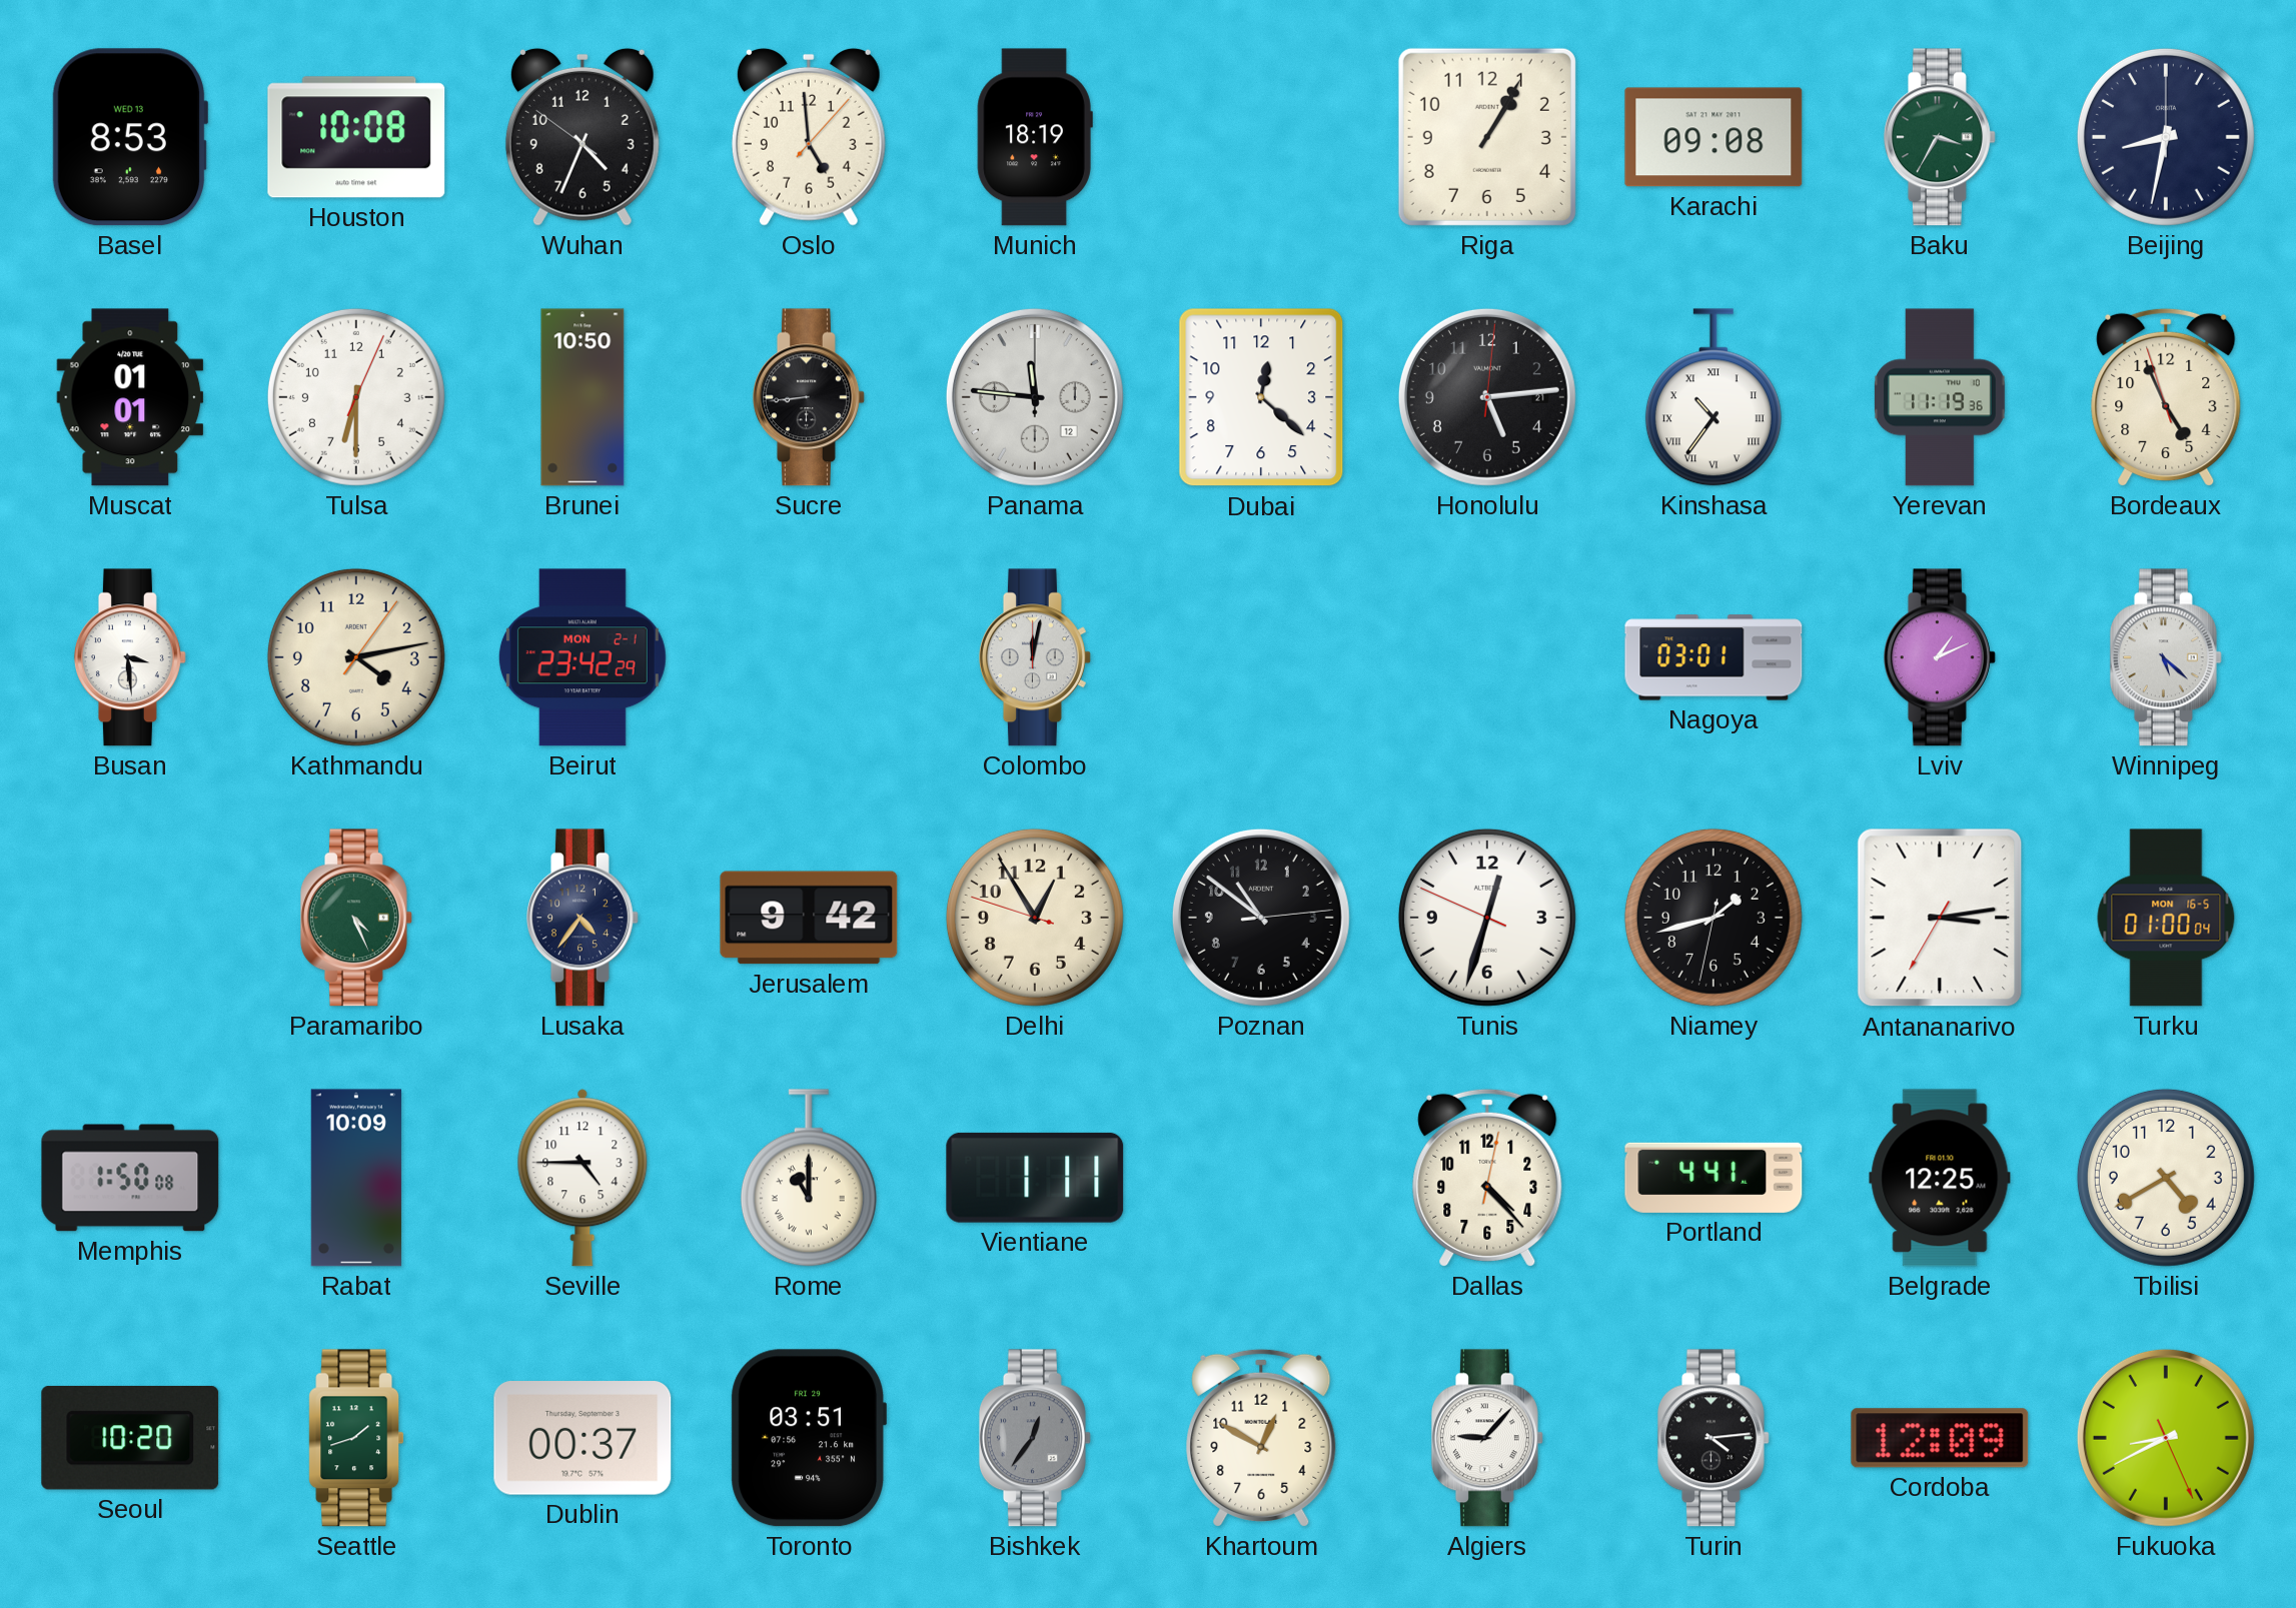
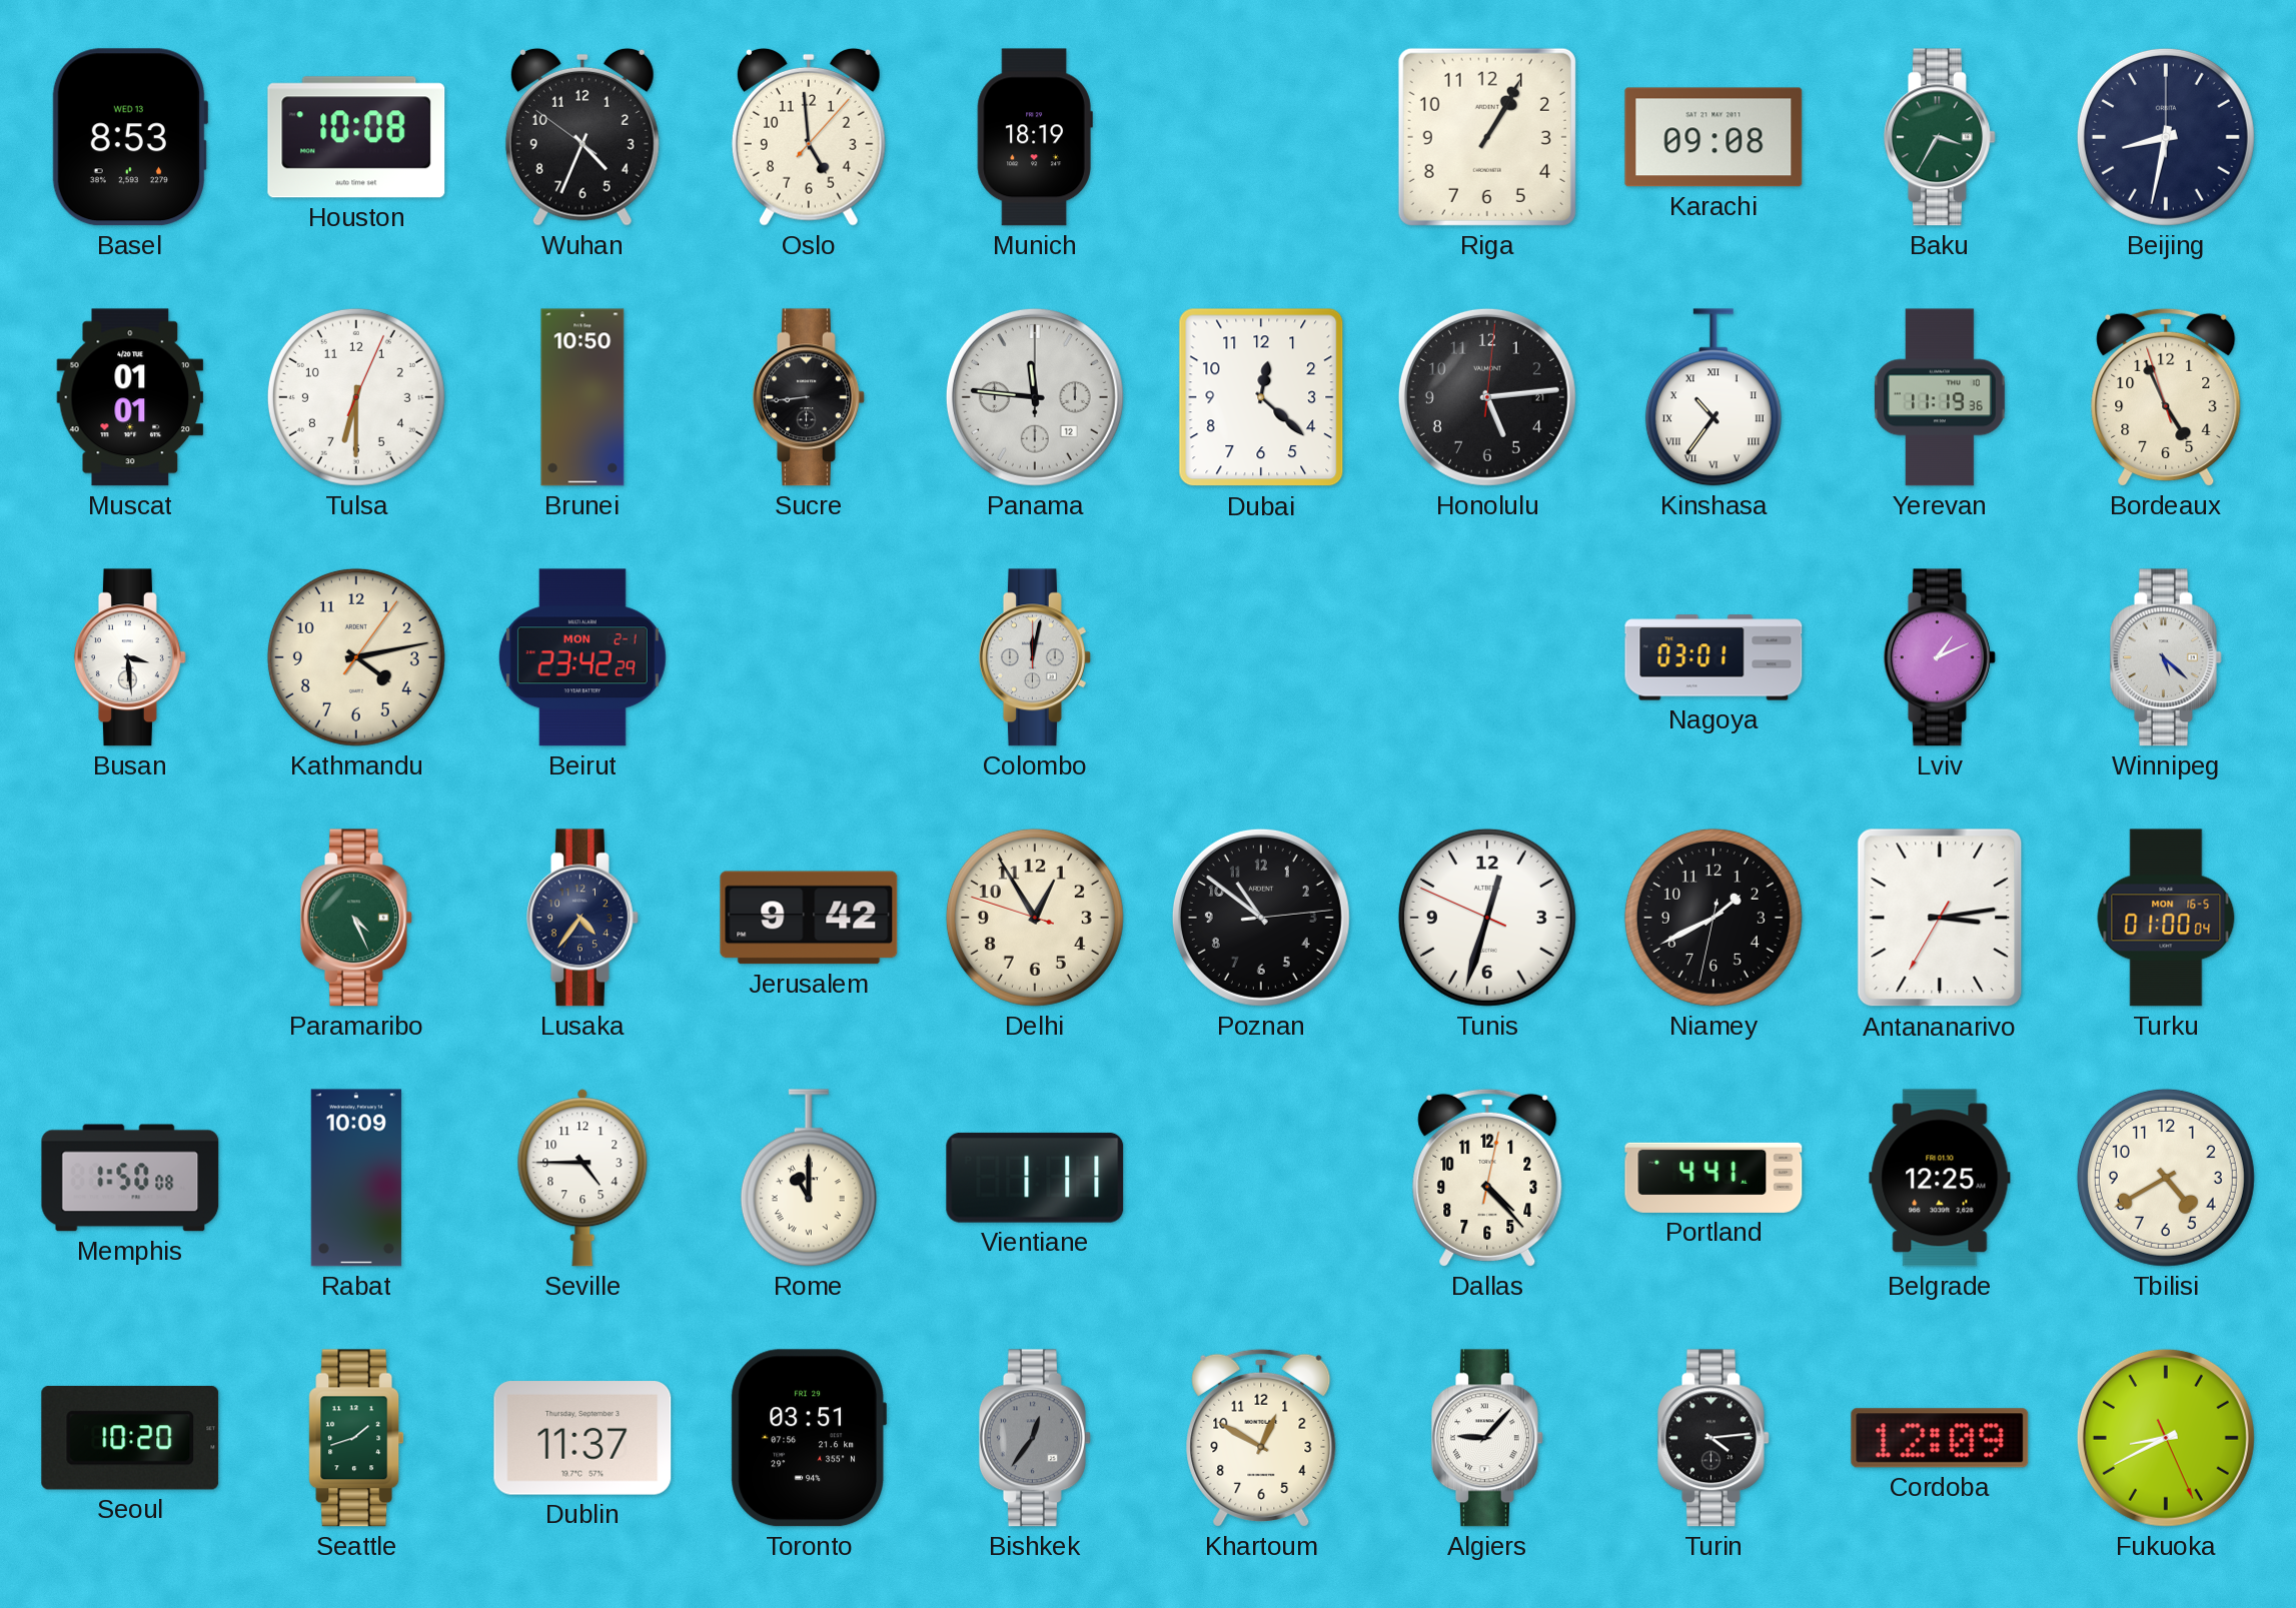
Niamey: 1:42 -> 1:40
Dublin: 00:37 -> 11:37
